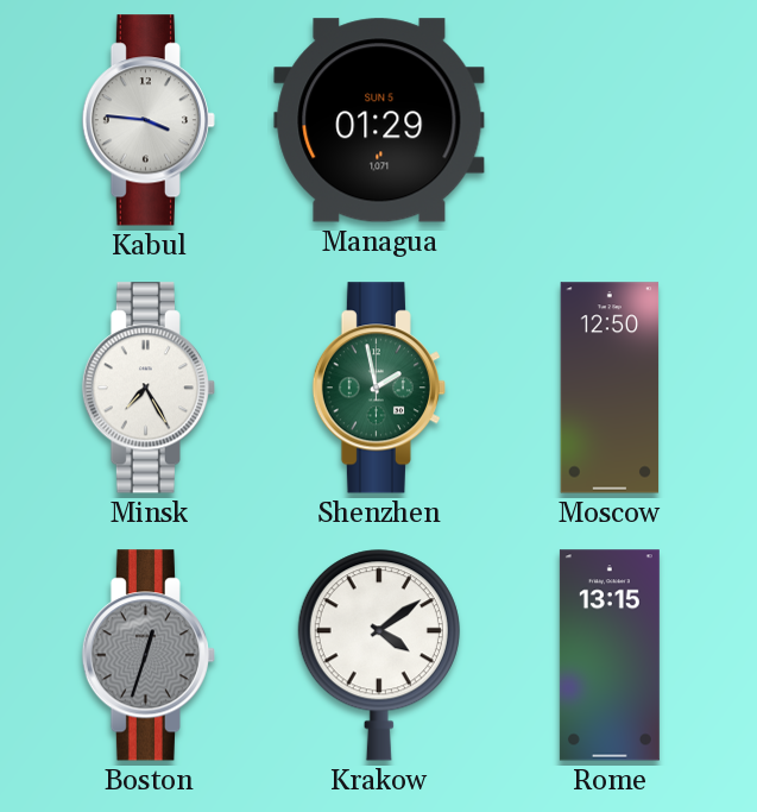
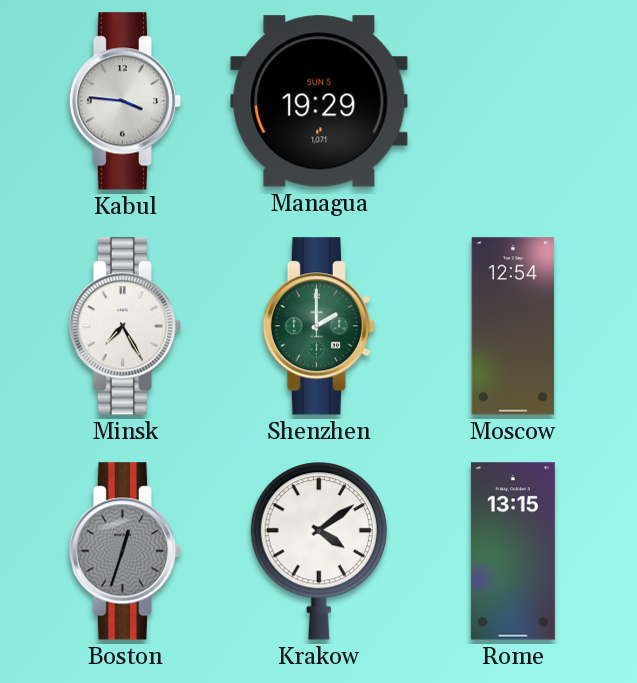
Managua: 01:29 -> 19:29
Shenzhen: 1:58 -> 2:00
Moscow: 12:50 -> 12:54
